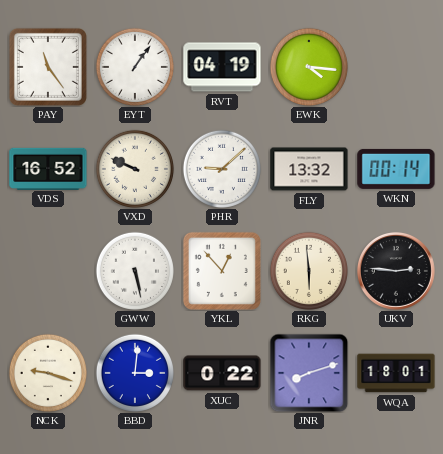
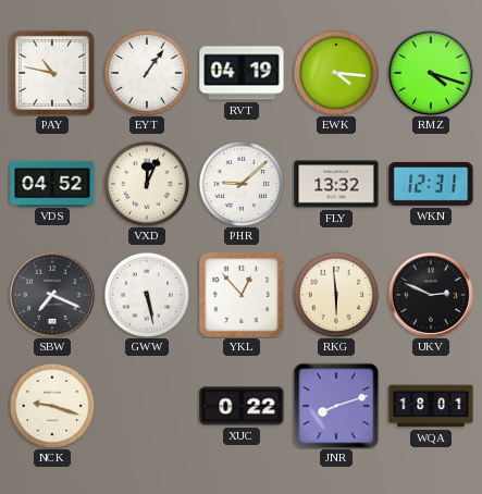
PAY: 11:24 -> 10:47
RMZ: none -> 4:18
VDS: 16:52 -> 04:52
VXD: 9:49 -> 12:04
WKN: 00:14 -> 12:31
SBW: none -> 7:19
UKV: 2:46 -> 2:49
BBD: 3:01 -> none
